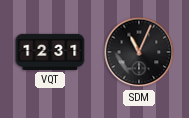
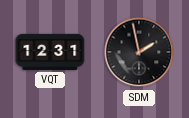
SDM: 11:04 -> 1:58
